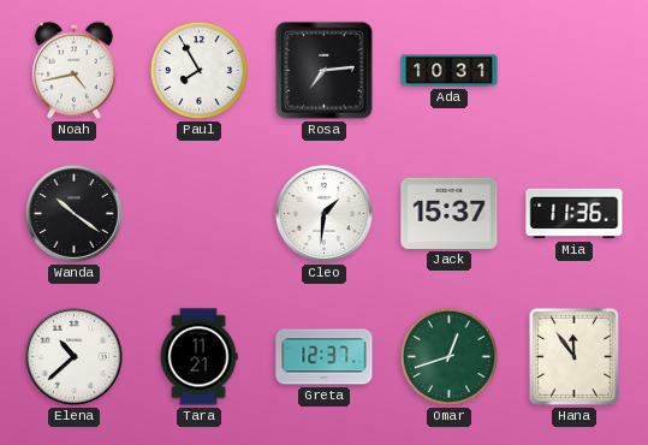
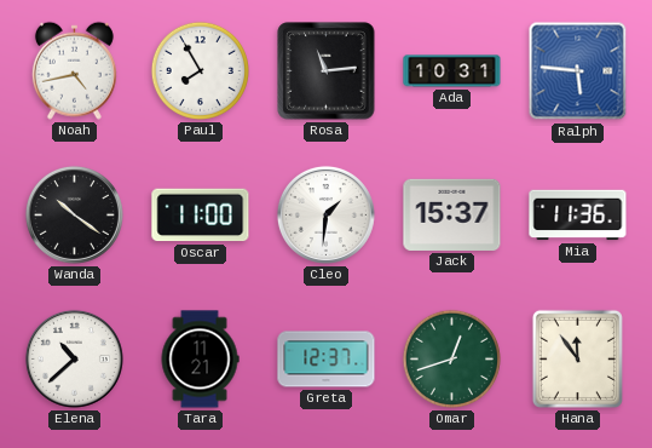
Rosa: 7:14 -> 11:14
Ralph: none -> 5:46
Oscar: none -> 11:00
